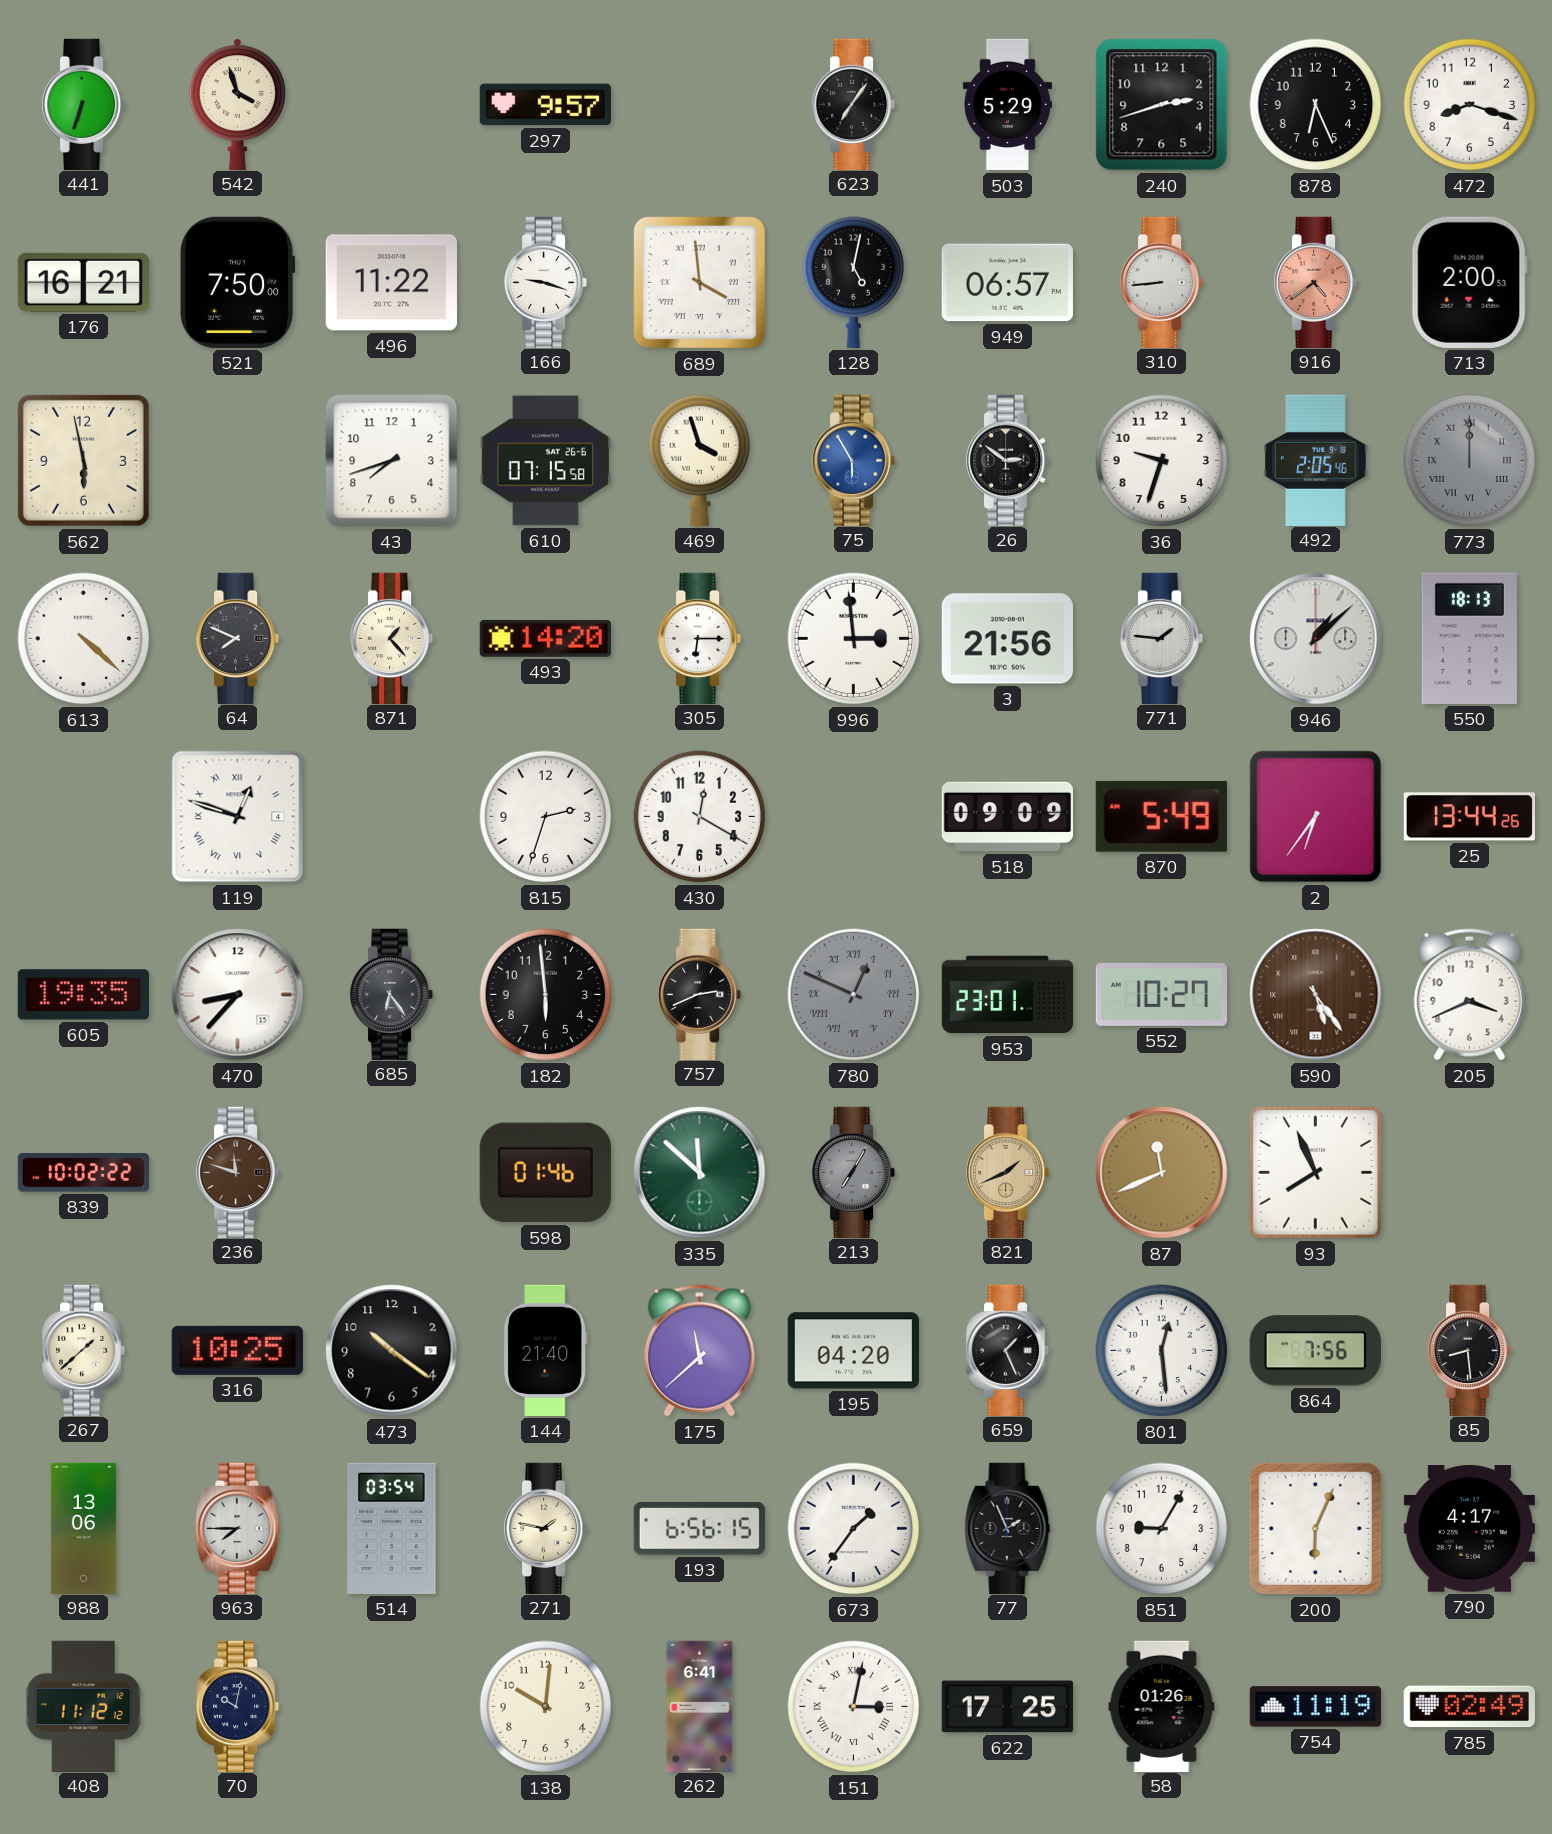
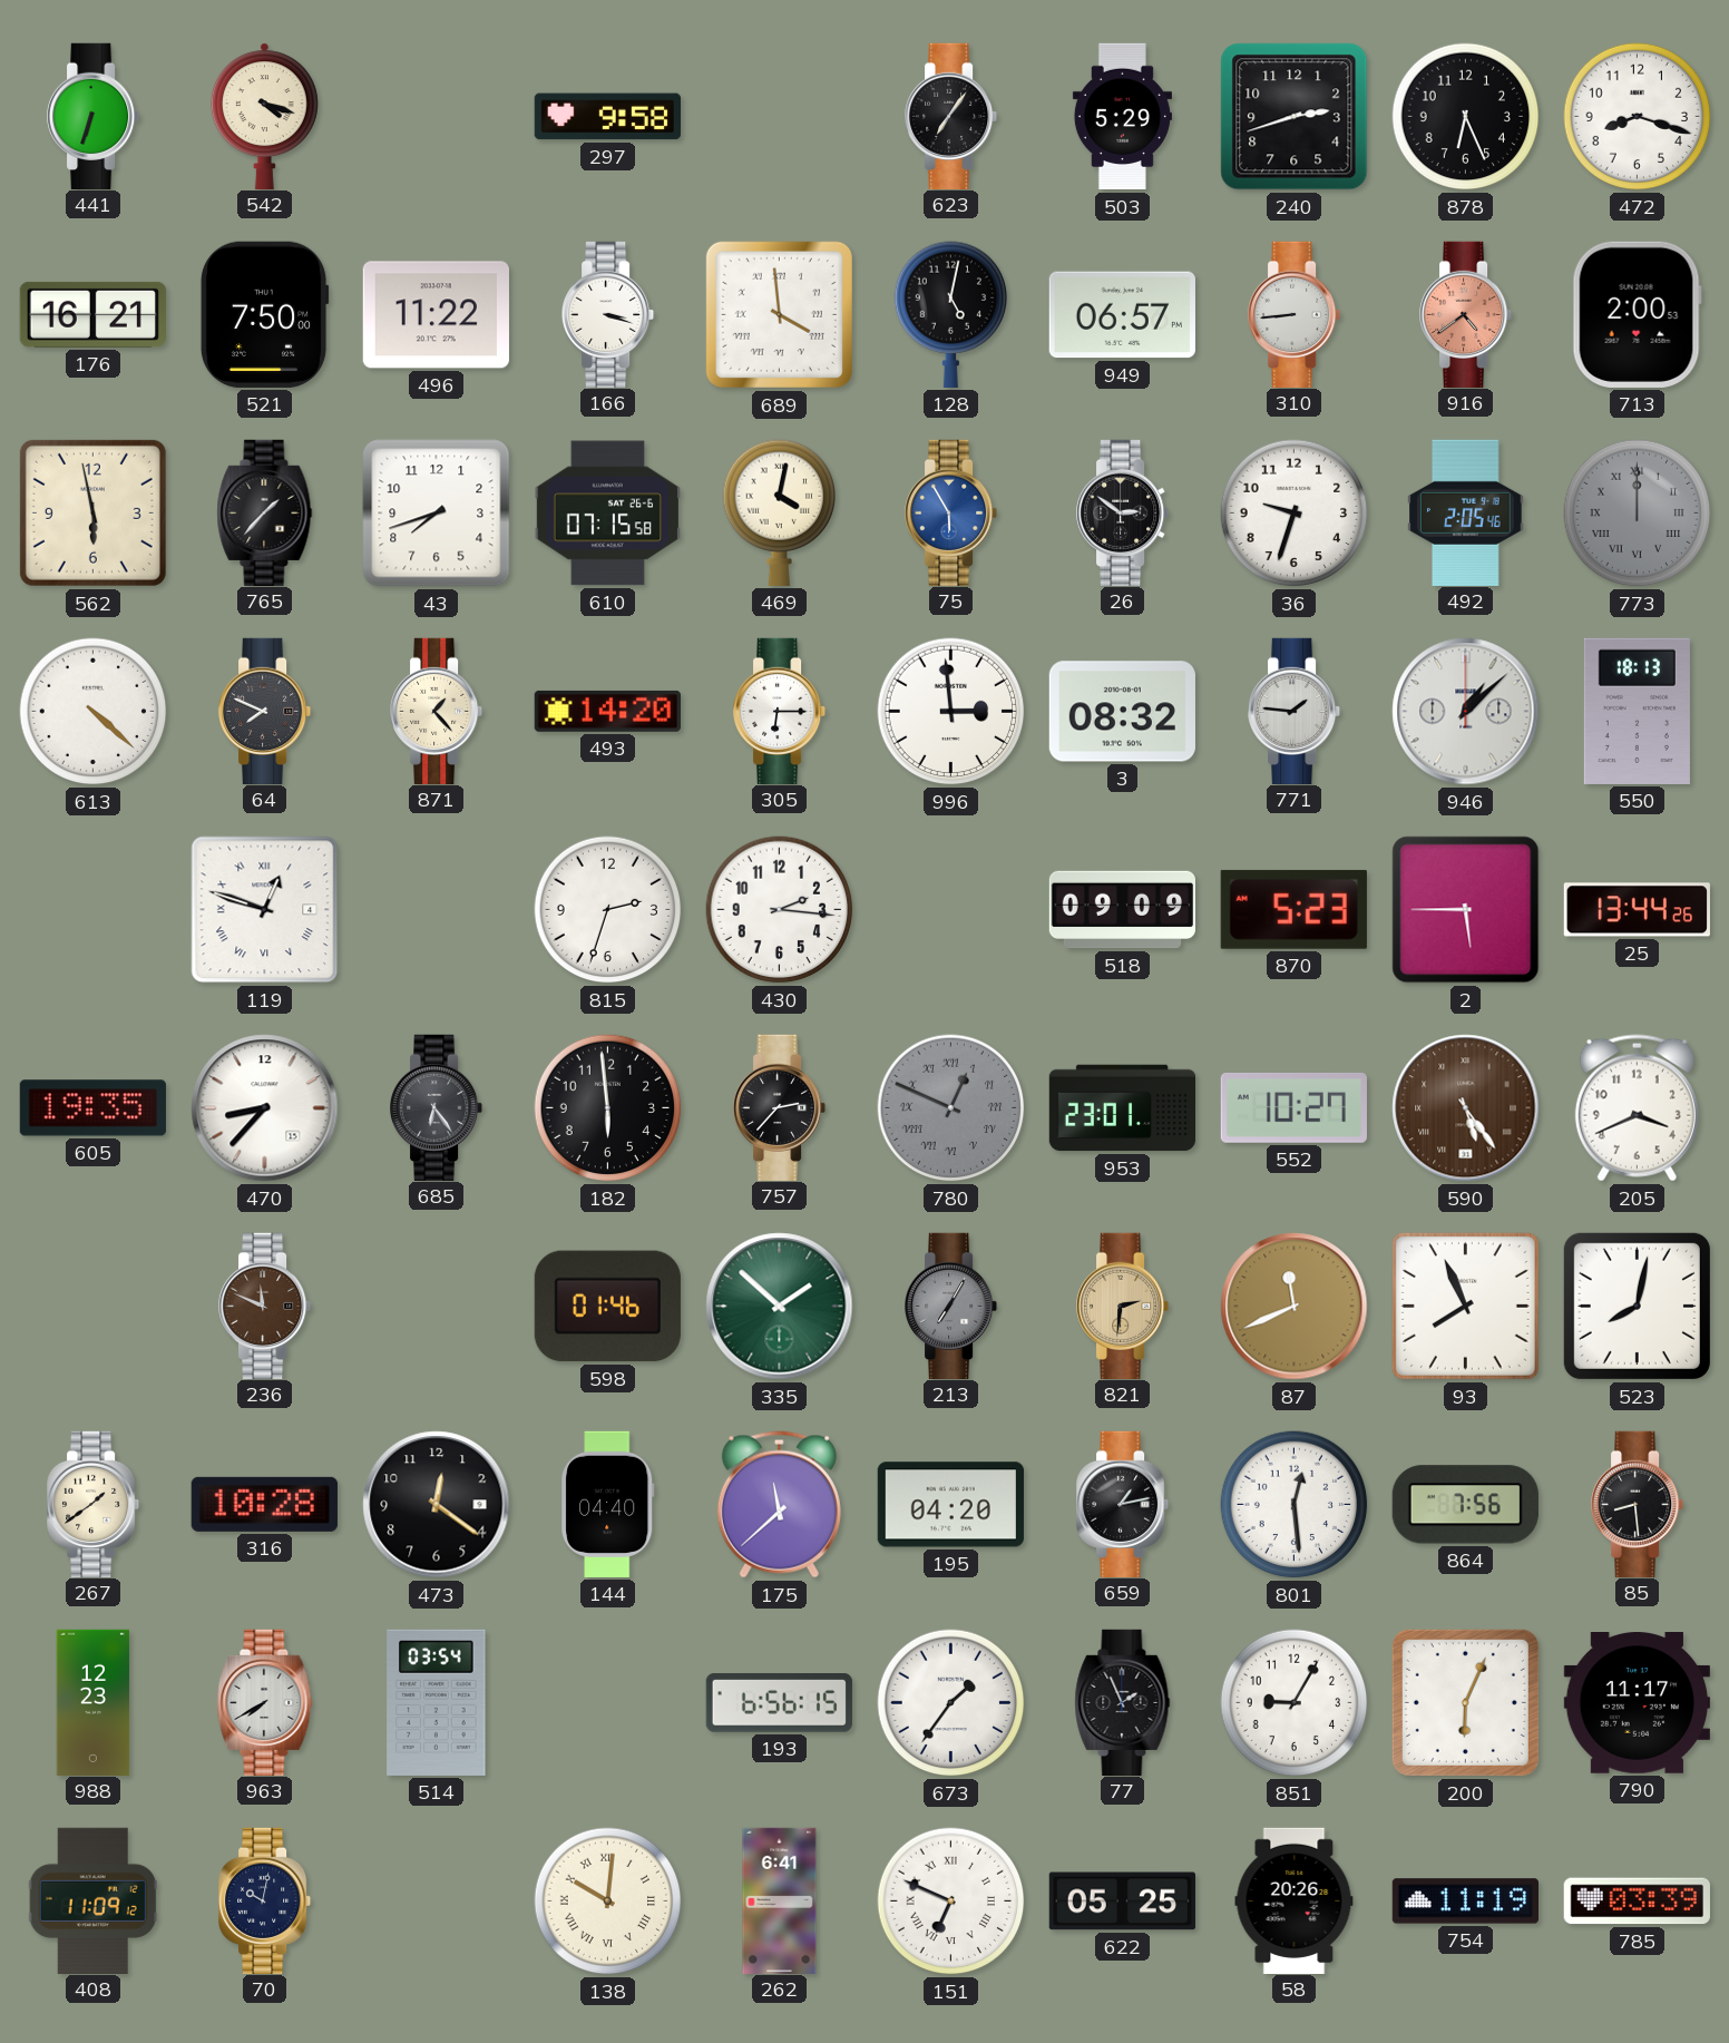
542: 3:57 -> 4:18
297: 9:57 -> 9:58
166: 9:18 -> 3:18
765: none -> 1:37
469: 3:57 -> 4:02
3: 21:56 -> 08:32
430: 12:20 -> 2:16
870: 5:49 -> 5:23
2: 6:36 -> 5:45
757: 2:41 -> 2:37
839: 10:02 -> none
236: 11:48 -> 11:49
335: 11:52 -> 1:52
821: 1:41 -> 2:31
523: none -> 8:02
267: 1:38 -> 1:39
316: 10:25 -> 10:28
473: 10:21 -> 12:21
144: 21:40 -> 04:40
659: 1:26 -> 1:13
988: 13:06 -> 12:23
963: 7:45 -> 7:40
271: 1:47 -> none
790: 4:17 -> 11:17
408: 11:12 -> 11:09
138 numerals: Arabic -> Roman
151: 3:02 -> 6:49
622: 17:25 -> 05:25
58: 01:26 -> 20:26
785: 02:49 -> 03:39
